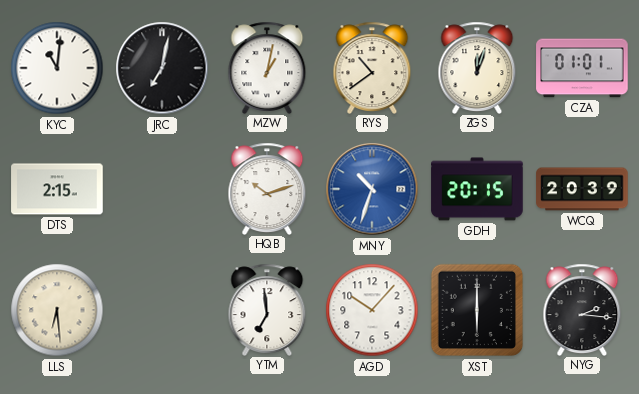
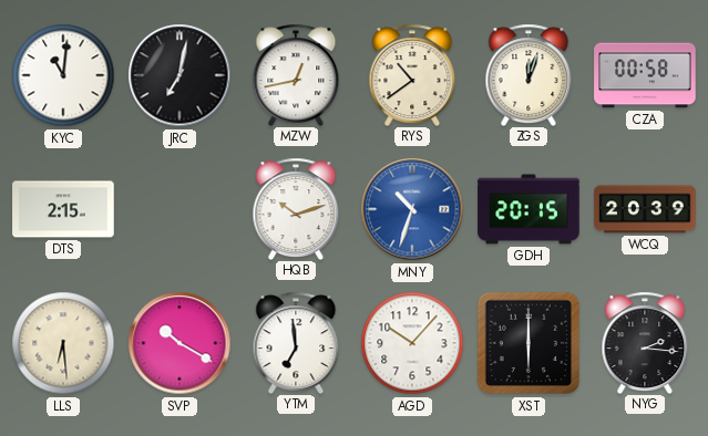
MZW: 1:02 -> 12:43
CZA: 01:01 -> 00:58
SVP: none -> 10:20
